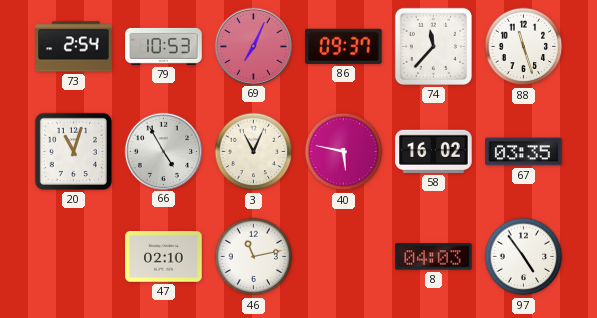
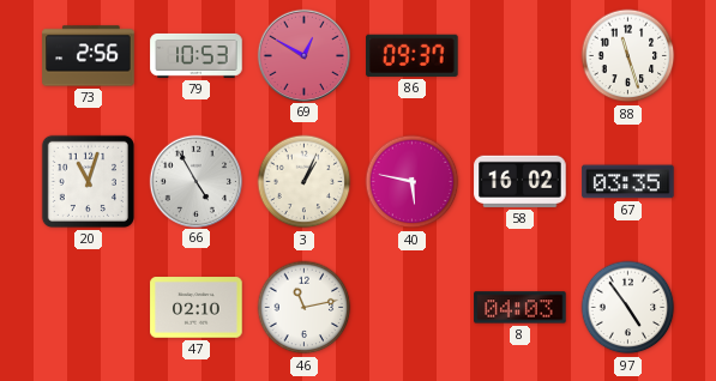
73: 2:54 -> 2:56
69: 7:04 -> 12:50
74: 11:37 -> none
3: 11:04 -> 1:04
